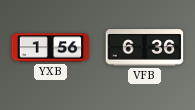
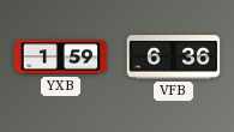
YXB: 1:56 -> 1:59
